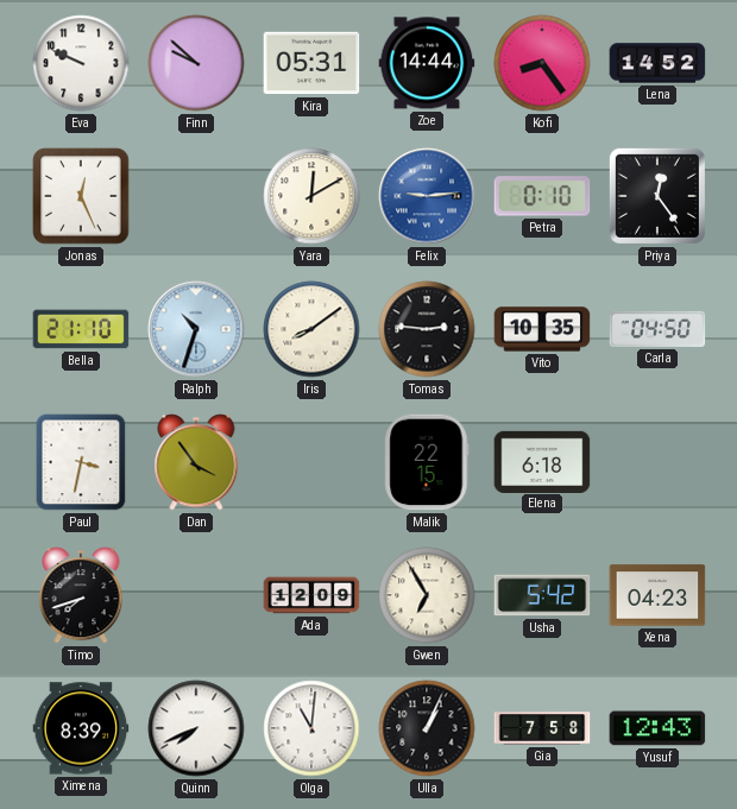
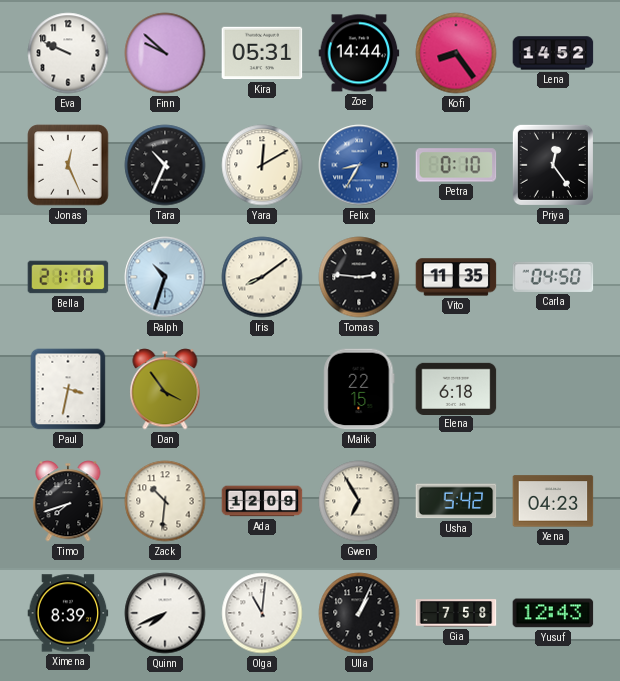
Tara: none -> 10:34
Felix: 9:14 -> 8:35
Vito: 10:35 -> 11:35
Zack: none -> 10:31
